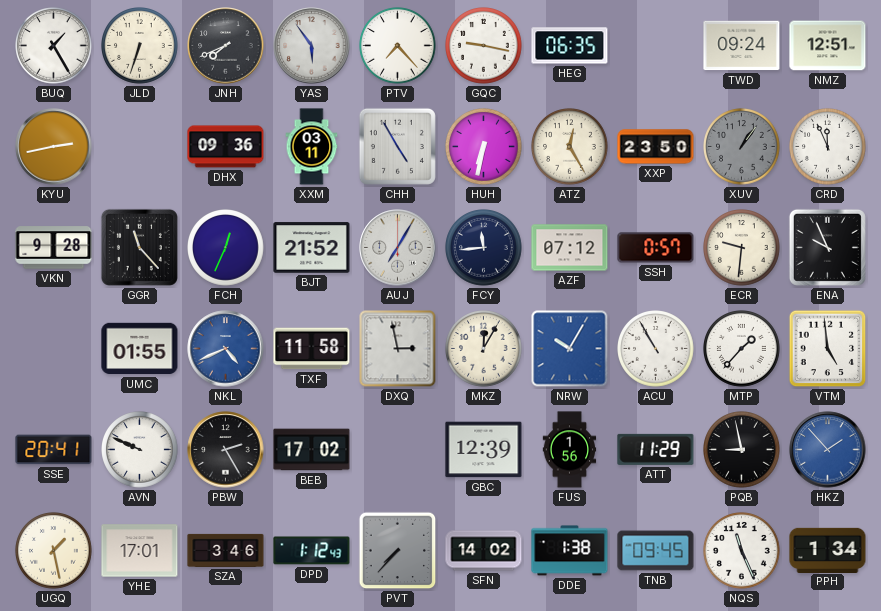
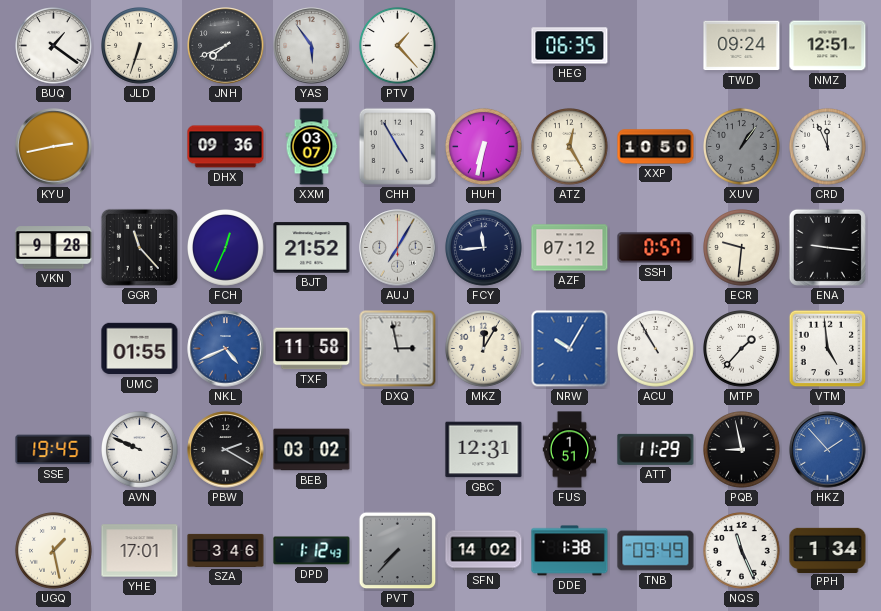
BUQ: 1:25 -> 1:21
PTV: 7:23 -> 1:23
GQC: 9:17 -> none
XXM: 03:11 -> 03:07
XXP: 23:50 -> 10:50
ENA: 9:56 -> 9:16
SSE: 20:41 -> 19:45
PBW: 2:25 -> 2:20
BEB: 17:02 -> 03:02
GBC: 12:39 -> 12:31
FUS: 1:56 -> 1:51
TNB: 09:45 -> 09:49
